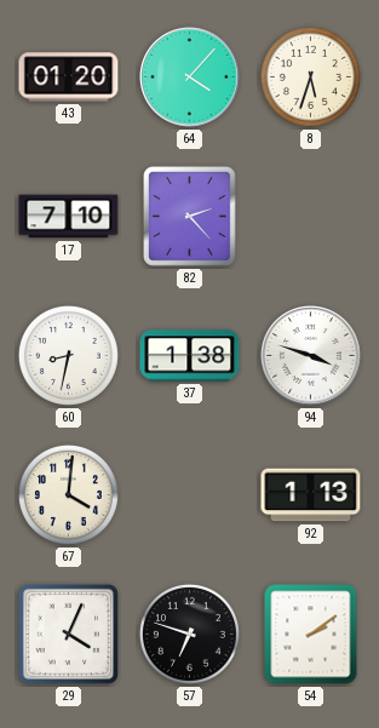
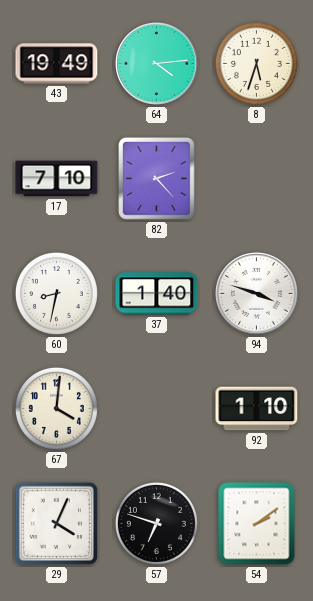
43: 01:20 -> 19:49
64: 4:07 -> 4:14
37: 1:38 -> 1:40
92: 1:13 -> 1:10
